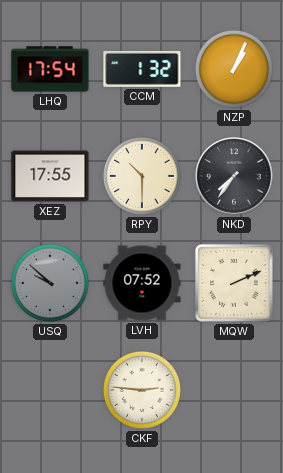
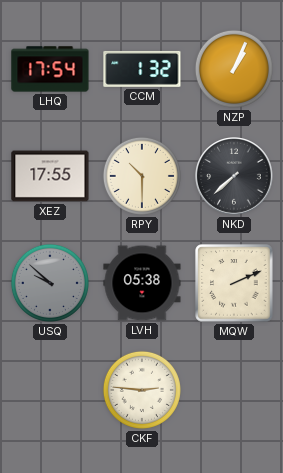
NKD: 7:36 -> 7:38
LVH: 07:52 -> 05:38
